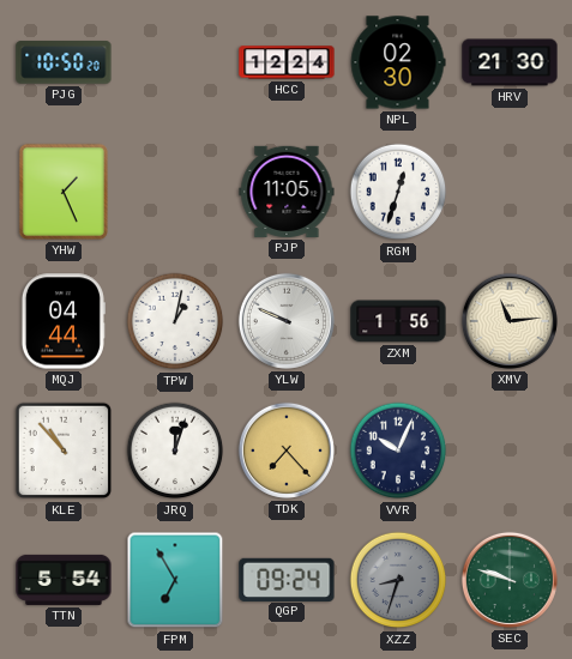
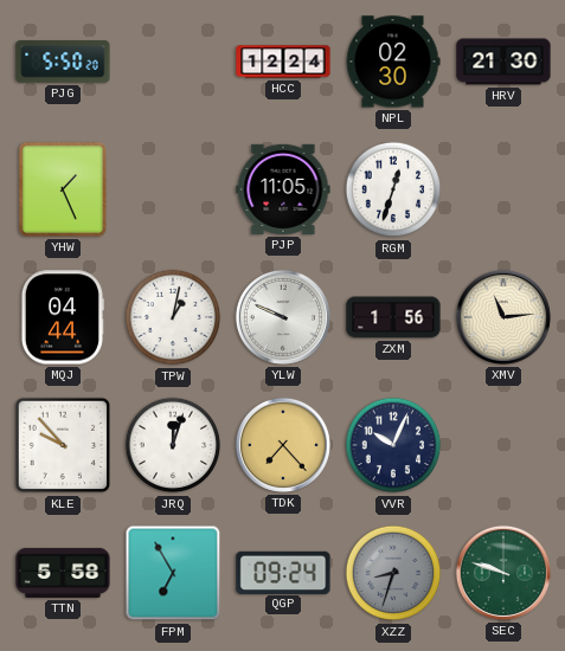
PJG: 10:50 -> 5:50
KLE: 10:53 -> 9:53
TTN: 5:54 -> 5:58
